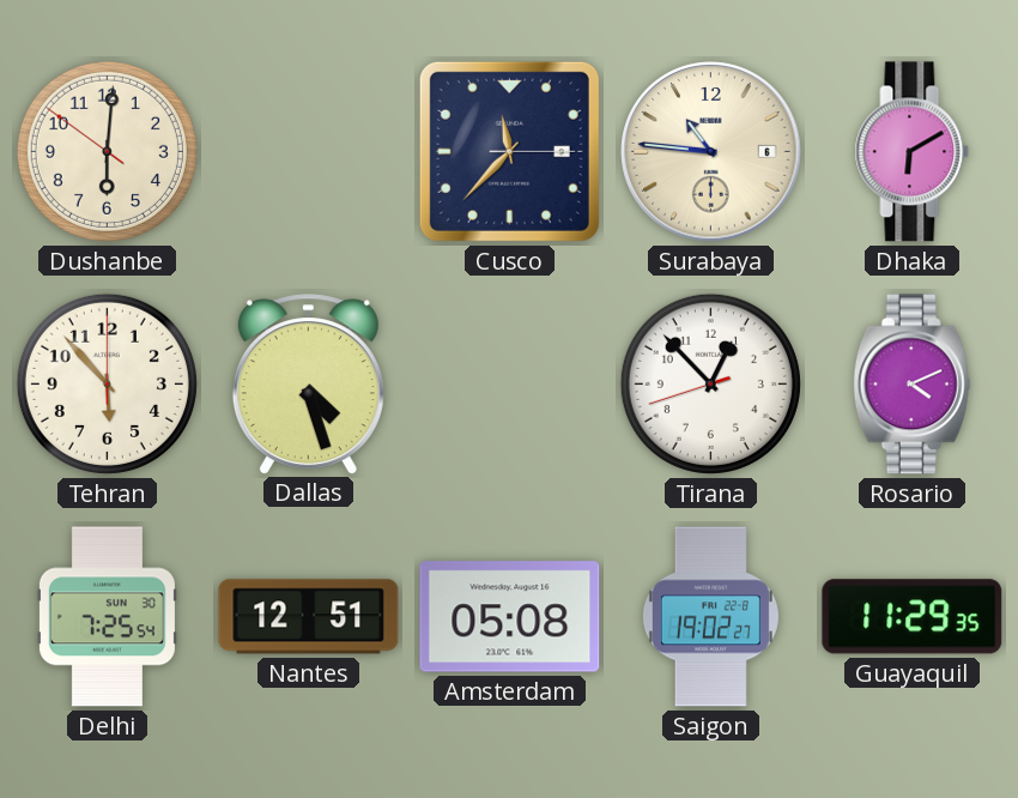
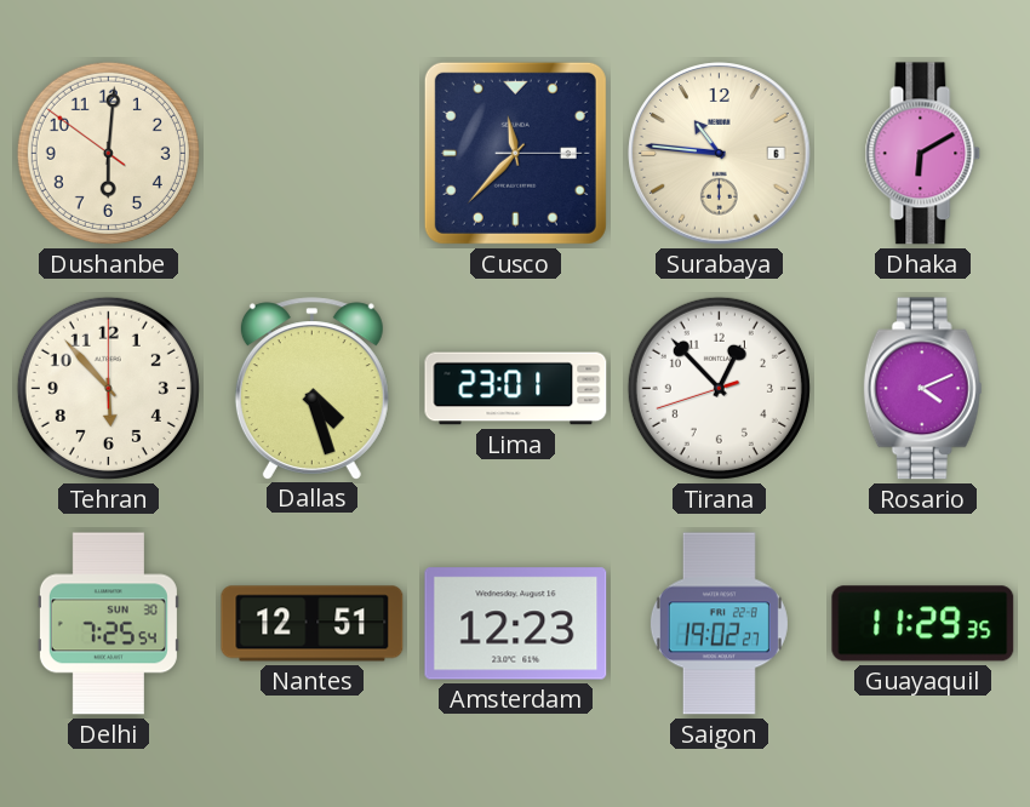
Lima: none -> 23:01
Amsterdam: 05:08 -> 12:23
